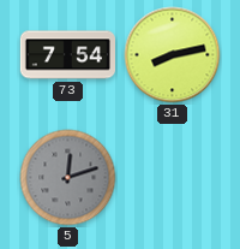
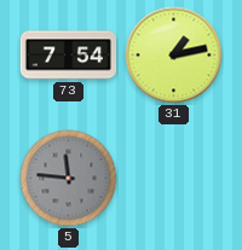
31: 8:13 -> 1:13
5: 12:12 -> 11:46
